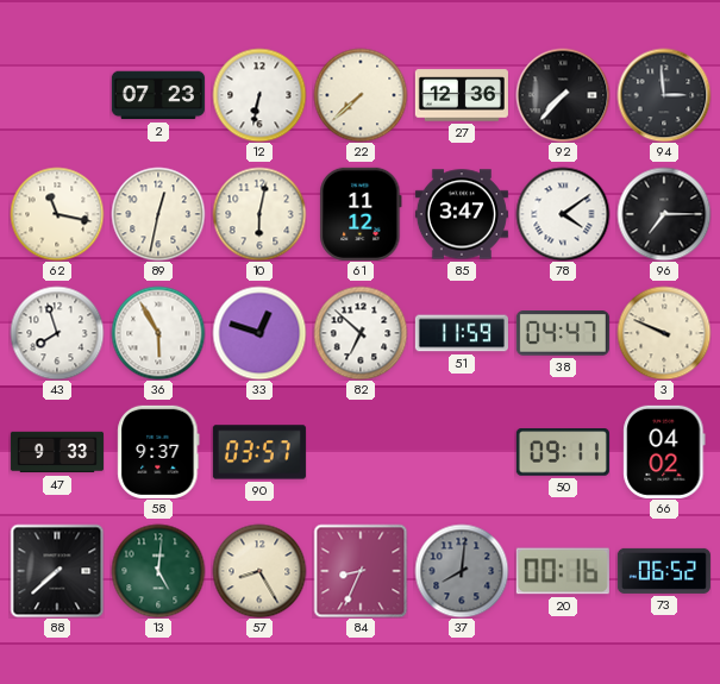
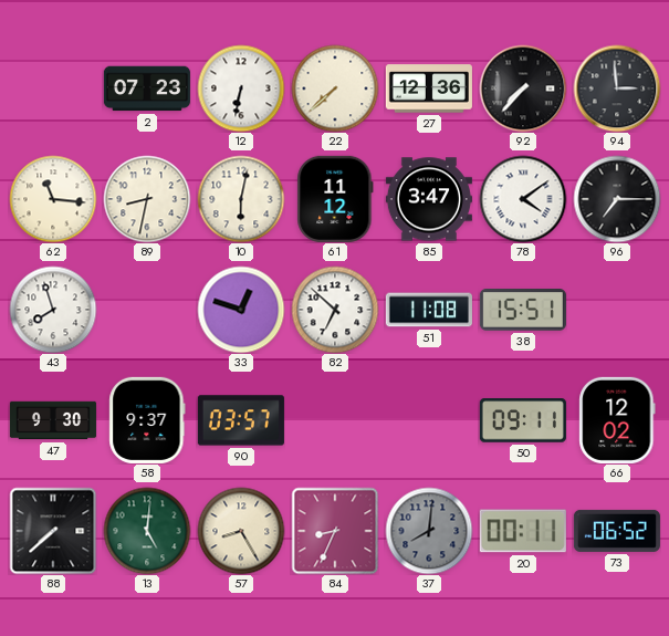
62: 11:17 -> 11:16
89: 12:32 -> 8:32
36: 5:55 -> none
51: 11:59 -> 11:08
38: 04:47 -> 15:51
3: 9:49 -> none
47: 9:33 -> 9:30
66: 04:02 -> 12:02
20: 00:16 -> 00:11
